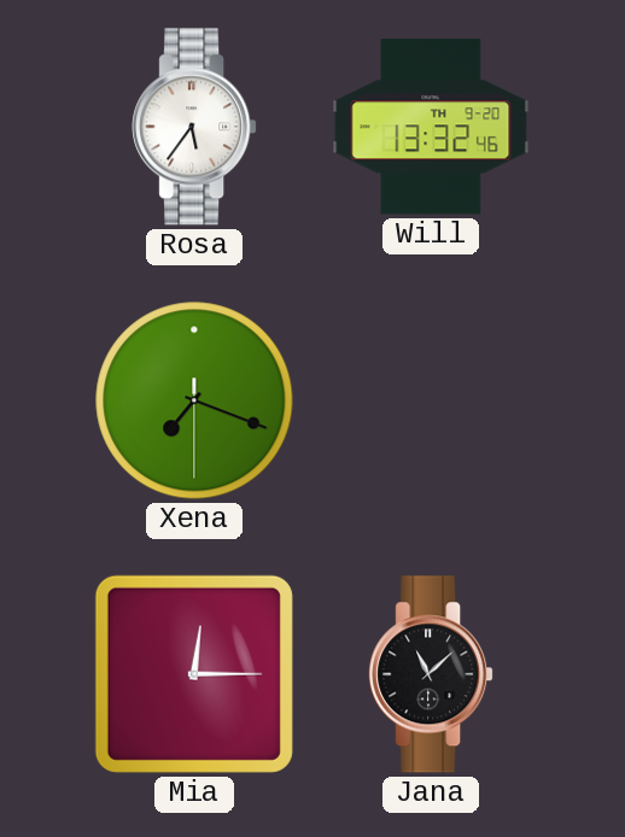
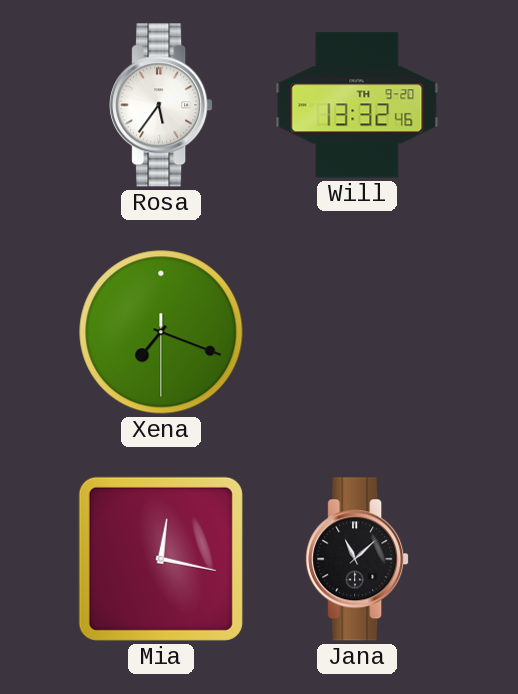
Mia: 12:15 -> 12:17
